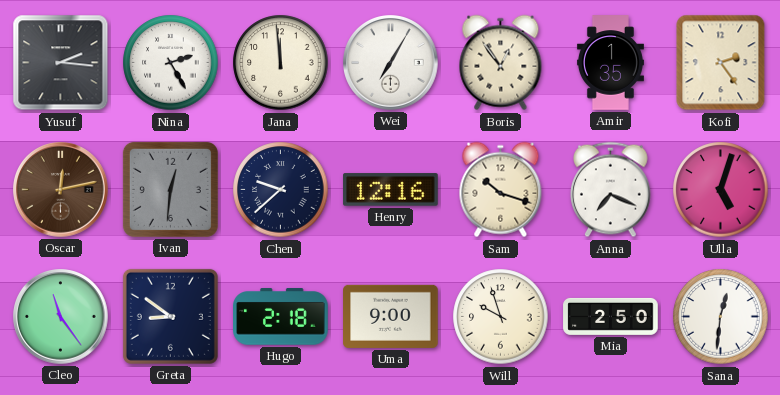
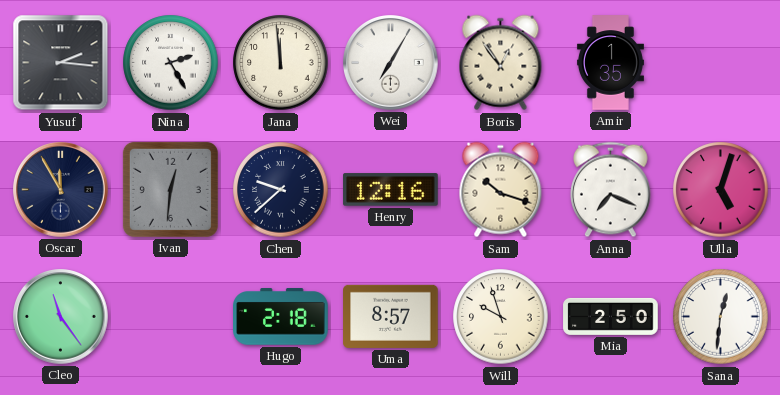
Kofi: 2:24 -> none
Oscar: 12:13 -> 11:55
Oscar dial: brown -> navy
Greta: 8:51 -> none
Uma: 9:00 -> 8:57
